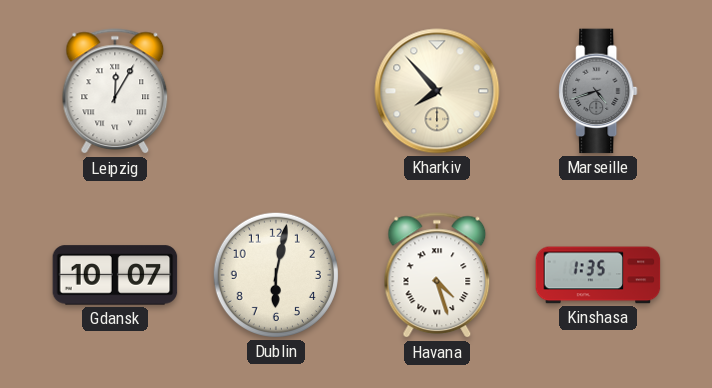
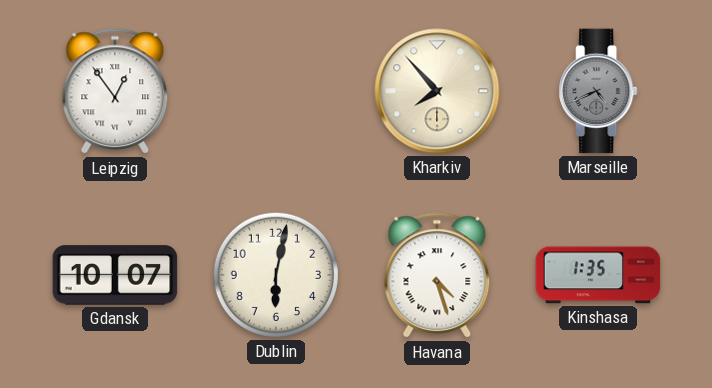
Leipzig: 12:05 -> 12:54
Marseille: 4:42 -> 4:41
